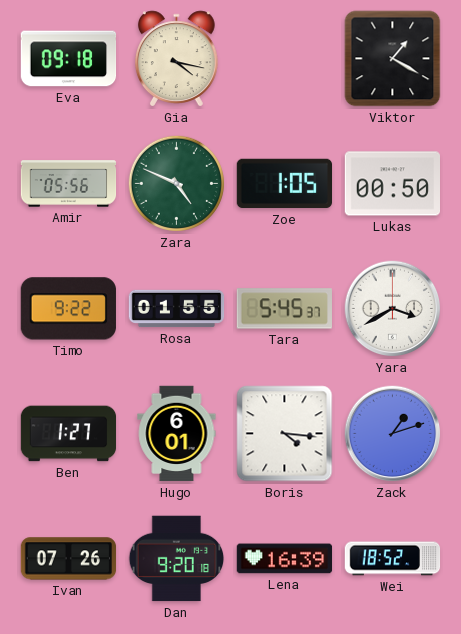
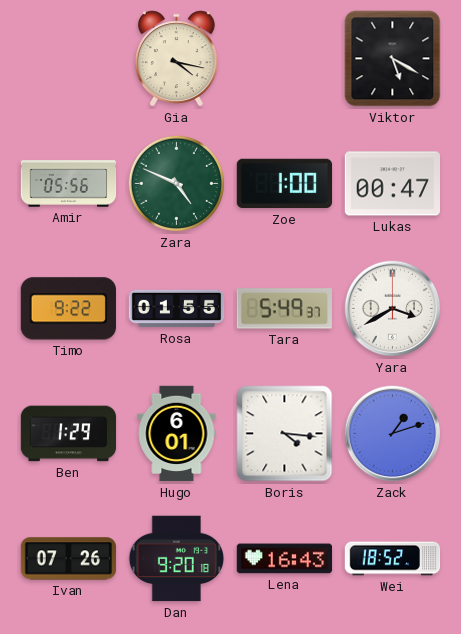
Eva: 09:18 -> none
Viktor: 1:20 -> 5:20
Zoe: 1:05 -> 1:00
Lukas: 00:50 -> 00:47
Tara: 5:45 -> 5:49
Ben: 1:27 -> 1:29
Lena: 16:39 -> 16:43
